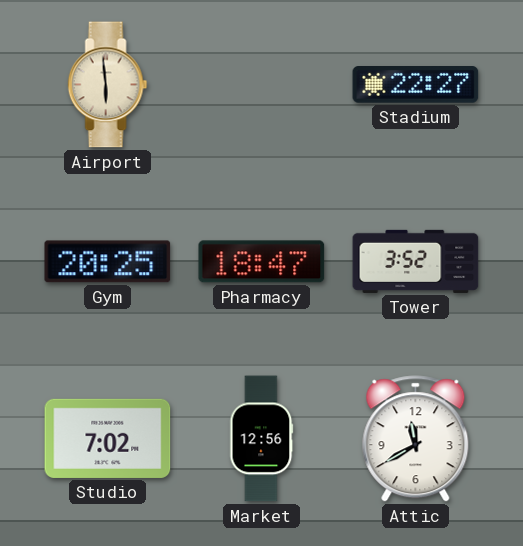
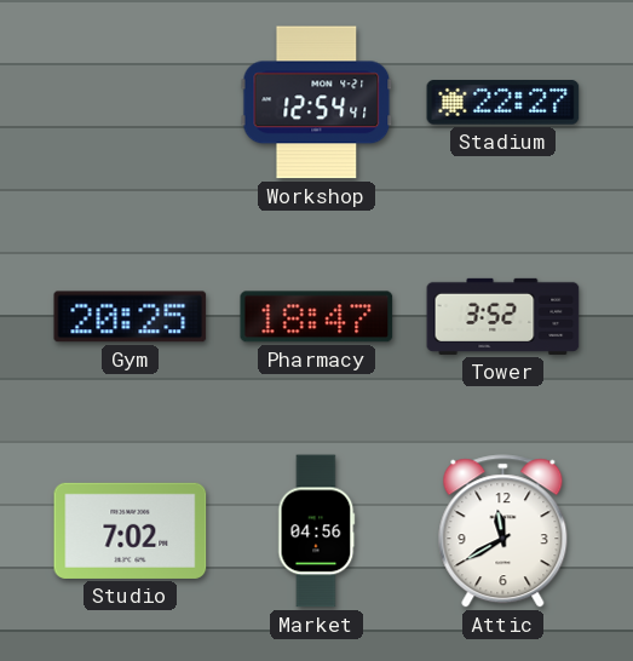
Airport: 5:59 -> none
Workshop: none -> 12:54
Market: 12:56 -> 04:56
